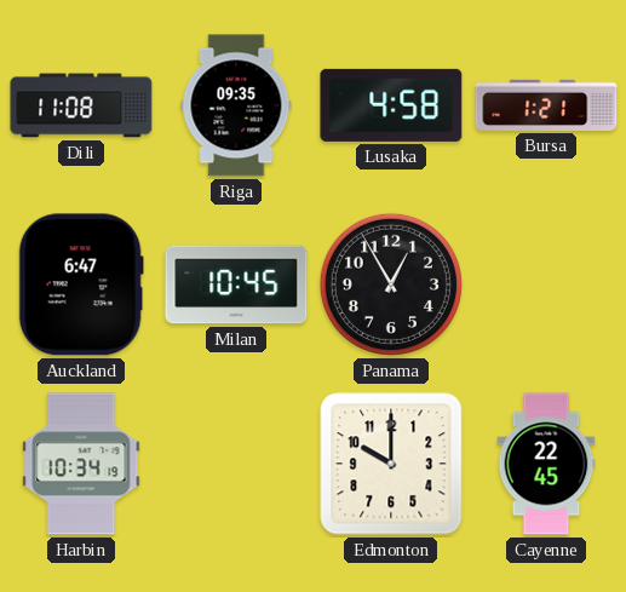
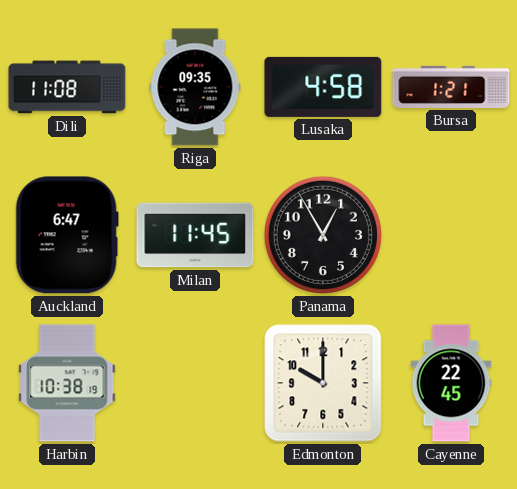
Milan: 10:45 -> 11:45
Harbin: 10:34 -> 10:38
